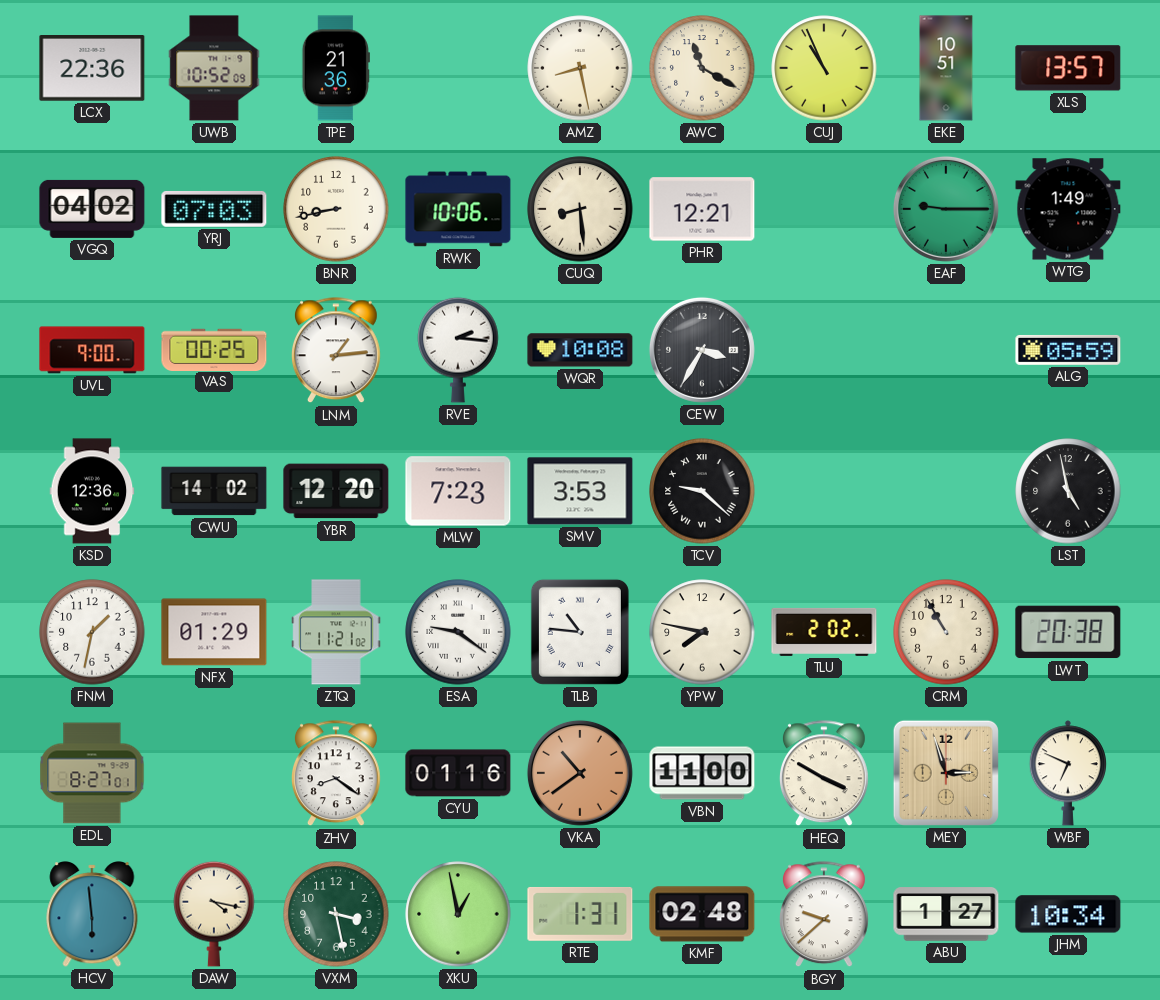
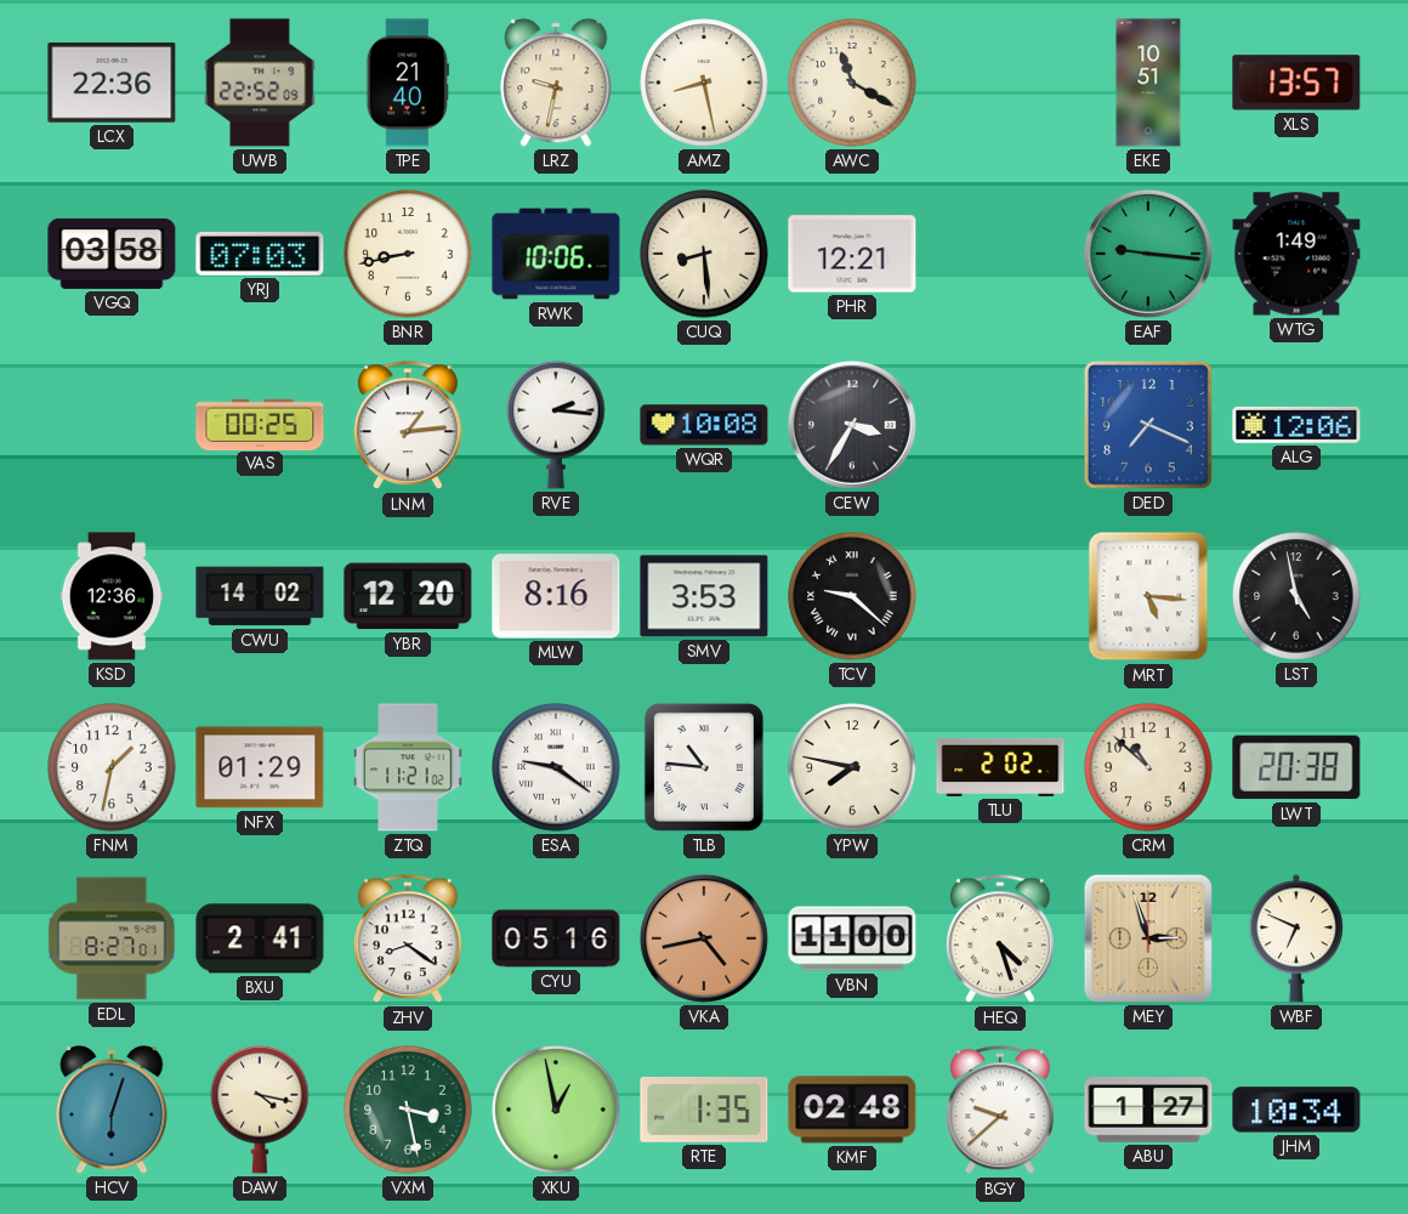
UWB: 10:52 -> 22:52
TPE: 21:36 -> 21:40
LRZ: none -> 9:32
CUJ: 10:56 -> none
VGQ: 04:02 -> 03:58
EAF: 9:15 -> 9:16
UVL: 9:00 -> none
DED: none -> 7:19
ALG: 05:59 -> 12:06
MLW: 7:23 -> 8:16
MRT: none -> 5:16
CRM: 10:55 -> 10:52
BXU: none -> 2:41
CYU: 01:16 -> 05:16
VKA: 10:39 -> 4:43
HEQ: 3:50 -> 4:27
HCV: 5:59 -> 6:03
RTE: 1:31 -> 1:35
